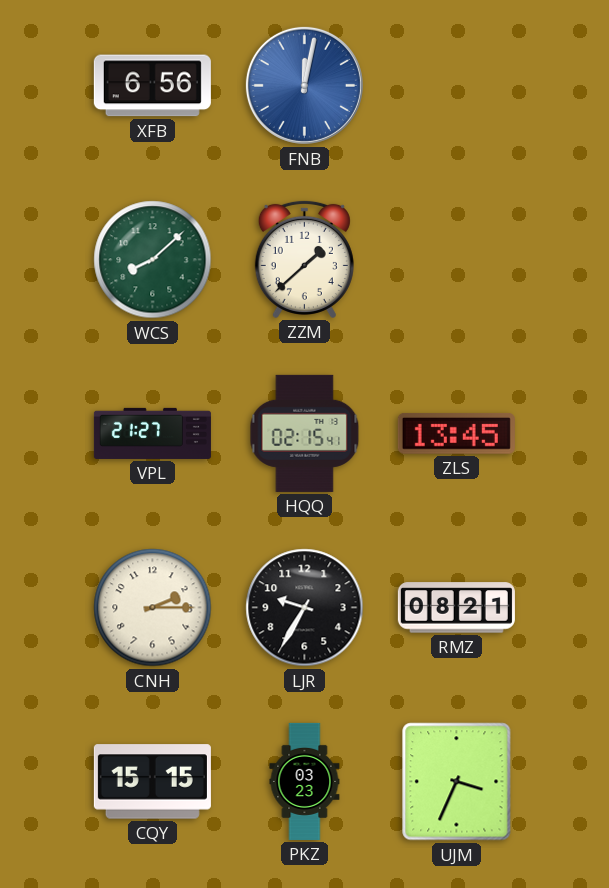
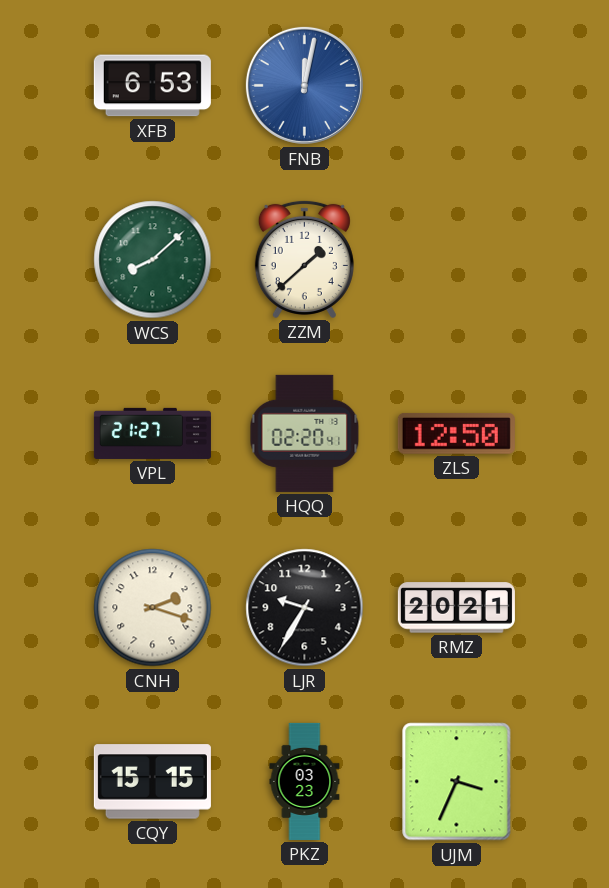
XFB: 6:56 -> 6:53
HQQ: 02:15 -> 02:20
ZLS: 13:45 -> 12:50
CNH: 2:15 -> 2:18
RMZ: 08:21 -> 20:21
